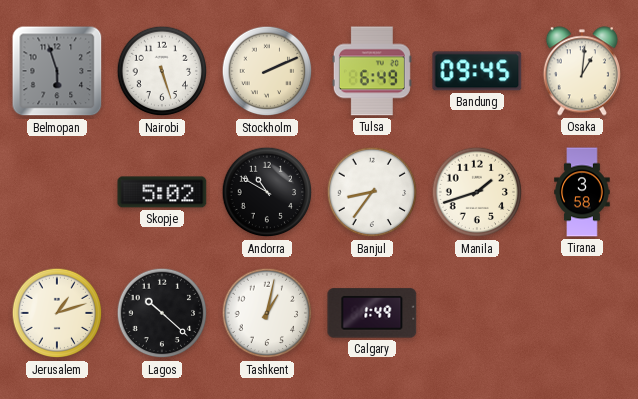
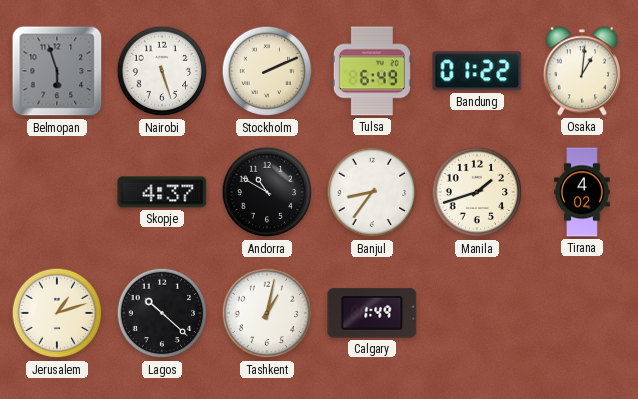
Bandung: 09:45 -> 01:22
Skopje: 5:02 -> 4:37
Tirana: 3:58 -> 4:02
